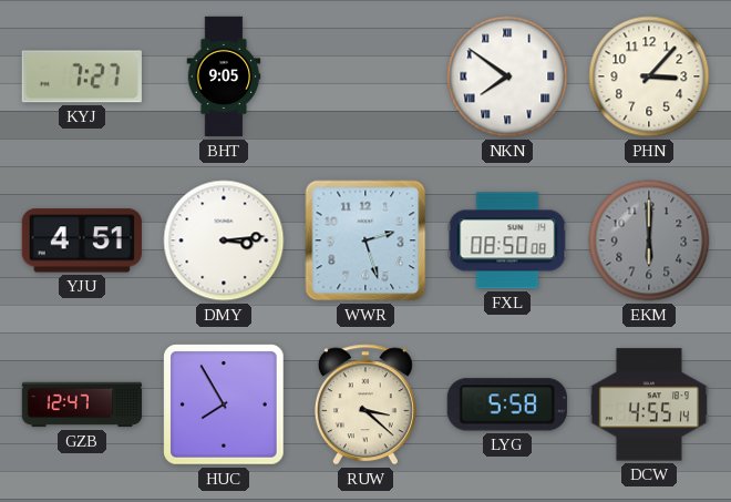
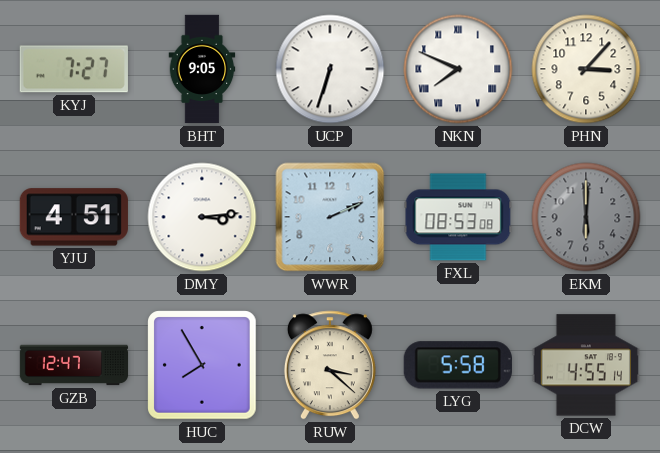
UCP: none -> 6:33
NKN: 7:51 -> 7:49
WWR: 2:27 -> 2:11
FXL: 08:50 -> 08:53
